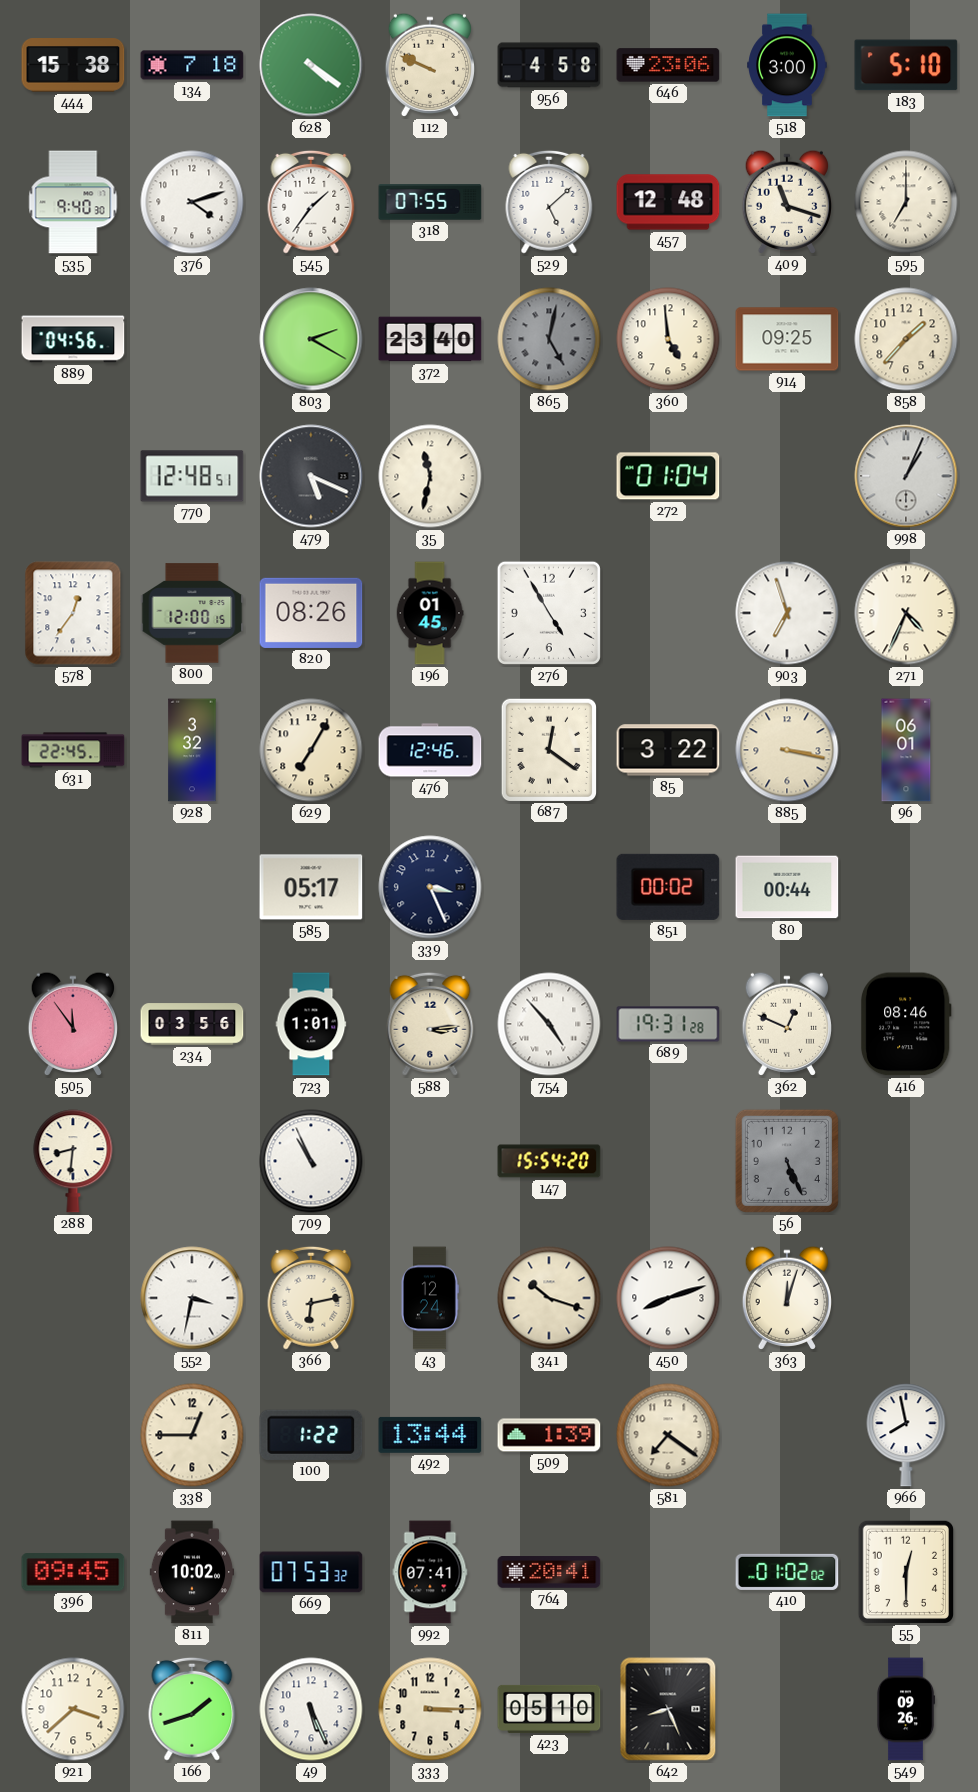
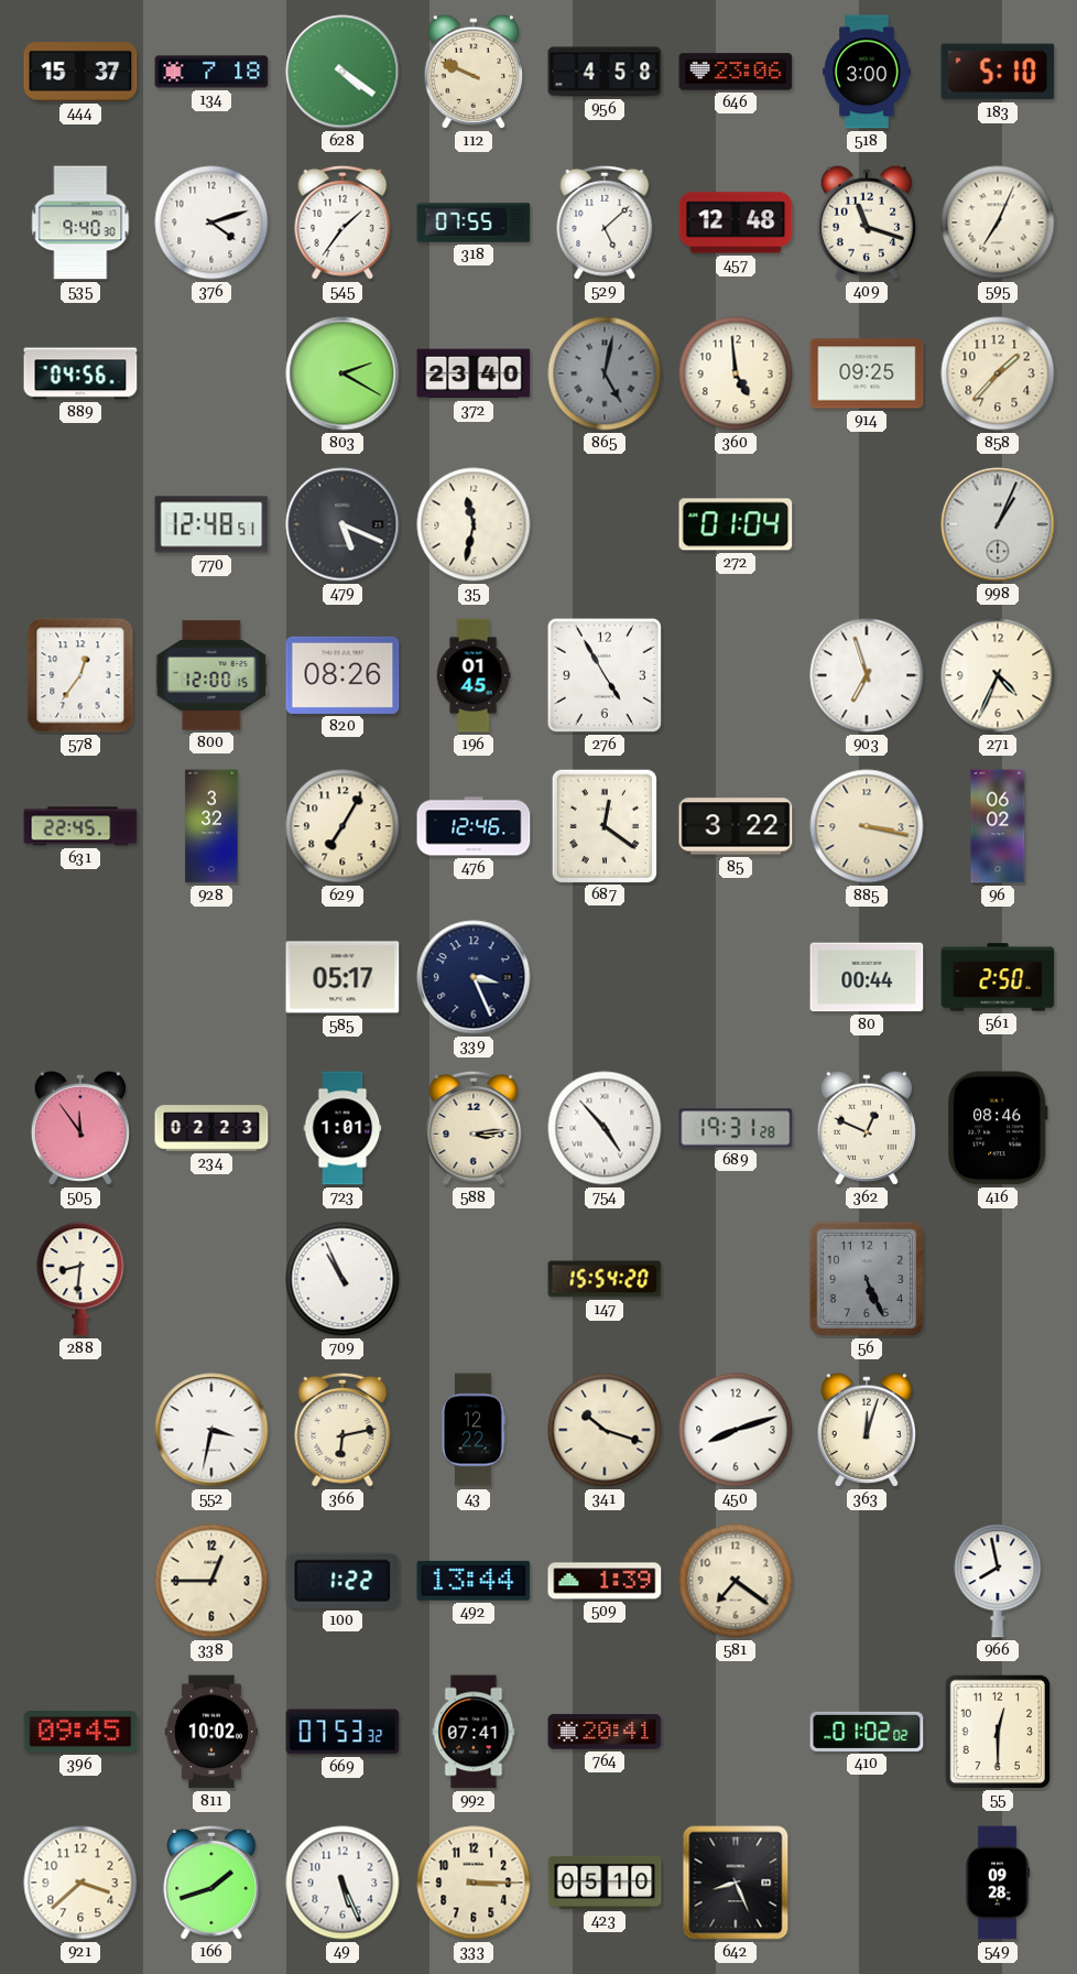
444: 15:38 -> 15:37
595: 7:00 -> 7:04
96: 06:01 -> 06:02
851: 00:02 -> none
561: none -> 2:50
234: 03:56 -> 02:23
43: 12:24 -> 12:22
549: 09:26 -> 09:28
